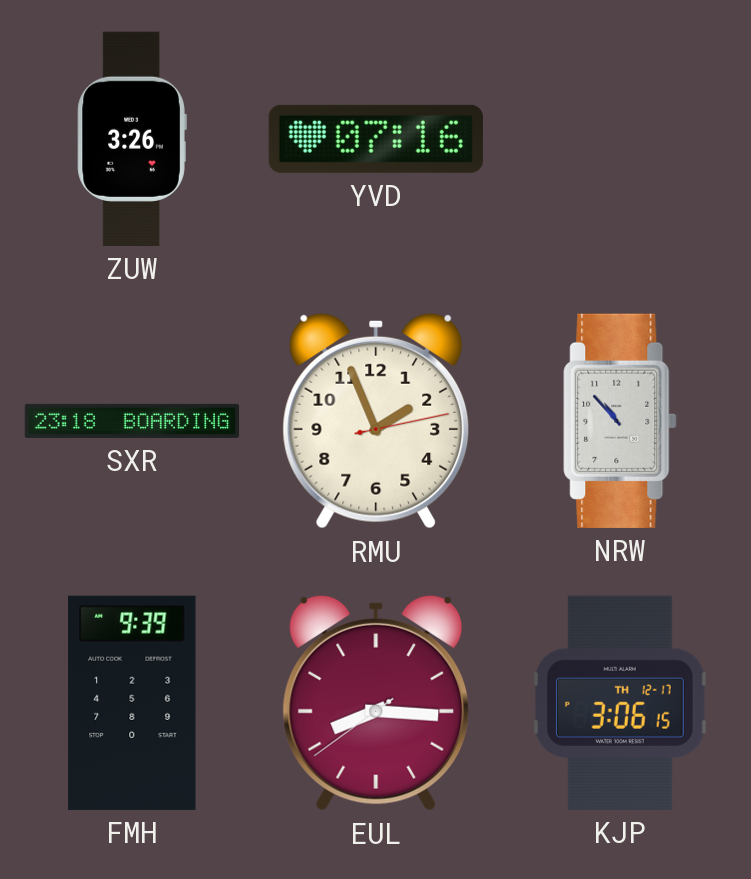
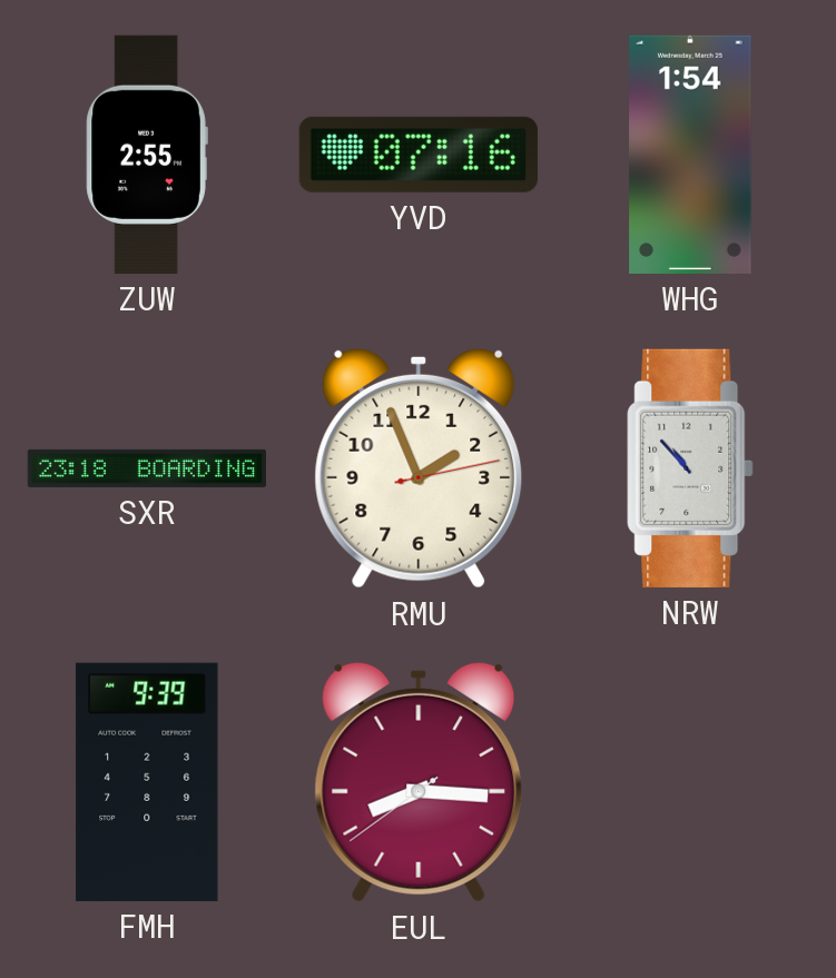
ZUW: 3:26 -> 2:55
WHG: none -> 1:54
KJP: 3:06 -> none
